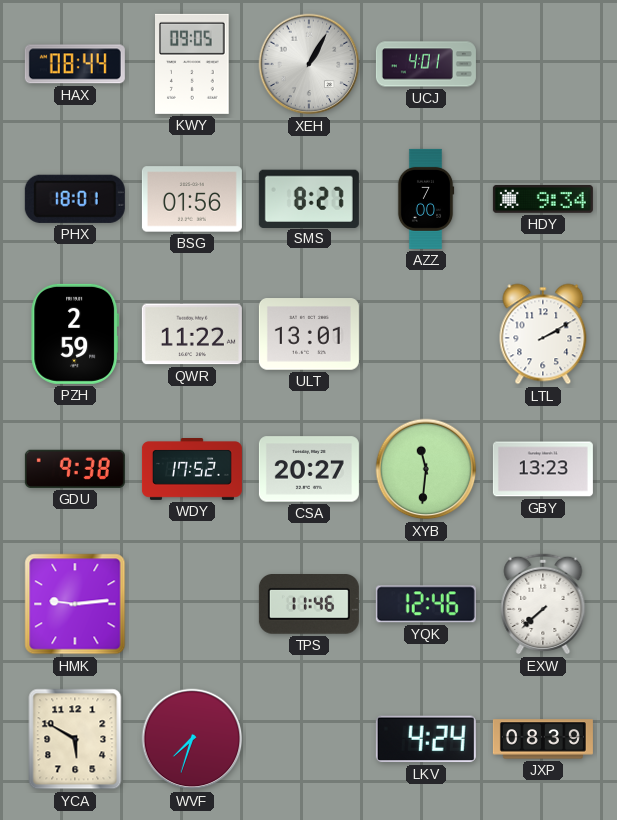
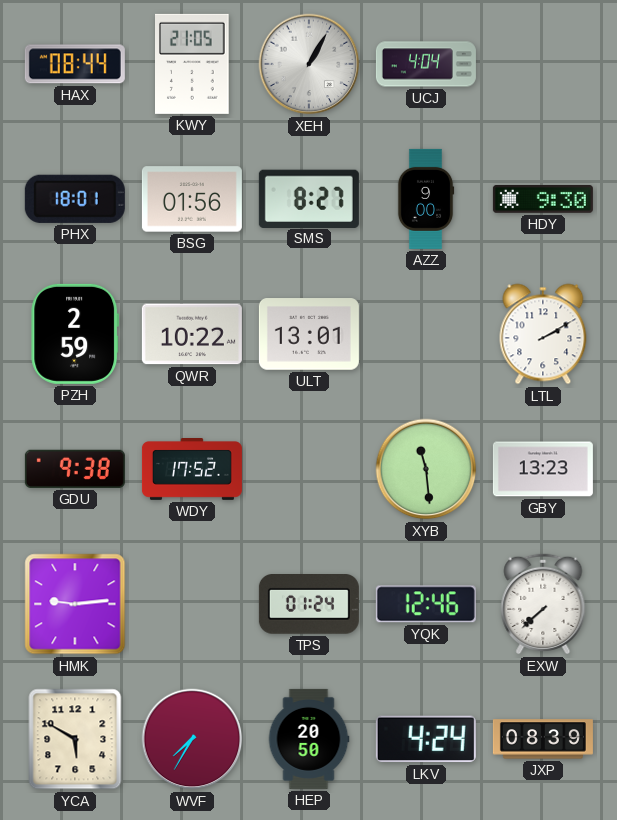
KWY: 09:05 -> 21:05
UCJ: 4:01 -> 4:04
AZZ: 7:00 -> 9:00
HDY: 9:34 -> 9:30
QWR: 11:22 -> 10:22
CSA: 20:27 -> none
XYB: 11:31 -> 11:29
TPS: 11:46 -> 01:24
WVF: 7:33 -> 7:35
HEP: none -> 20:50
